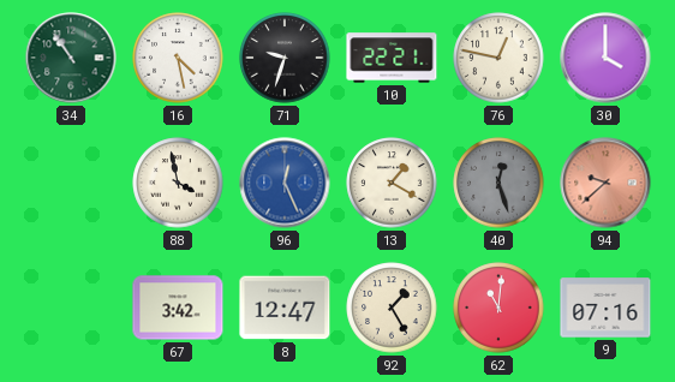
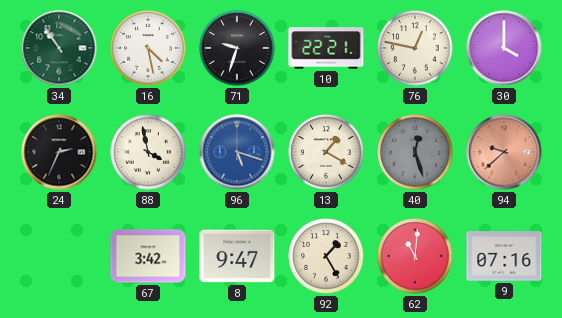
24: none -> 2:34
96: 12:26 -> 5:18
8: 12:47 -> 9:47
